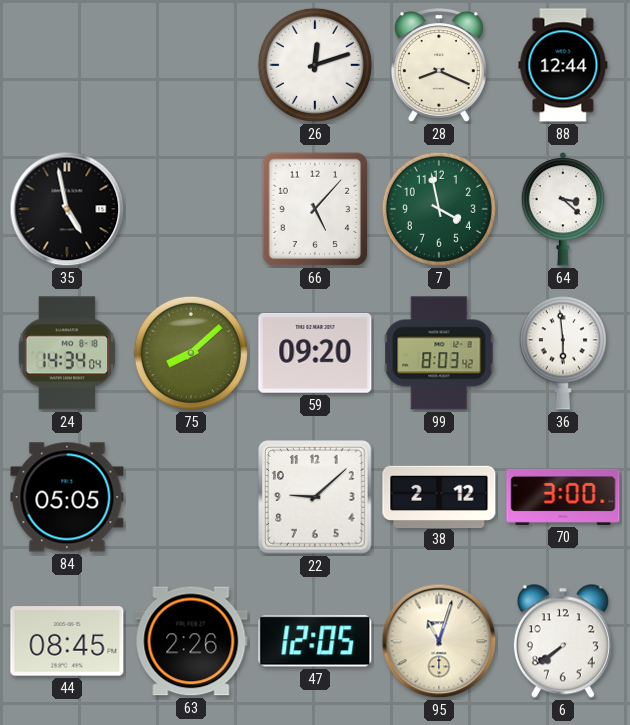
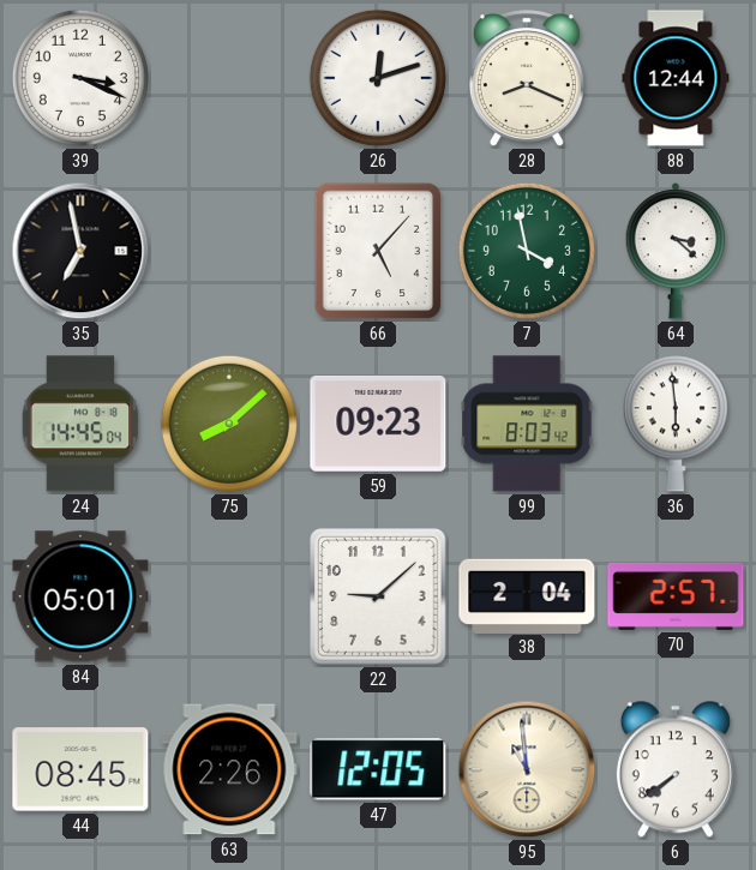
39: none -> 3:19
35: 4:58 -> 6:58
24: 14:34 -> 14:45
59: 09:20 -> 09:23
84: 05:05 -> 05:01
38: 2:12 -> 2:04
70: 3:00 -> 2:57
95: 11:03 -> 10:59
